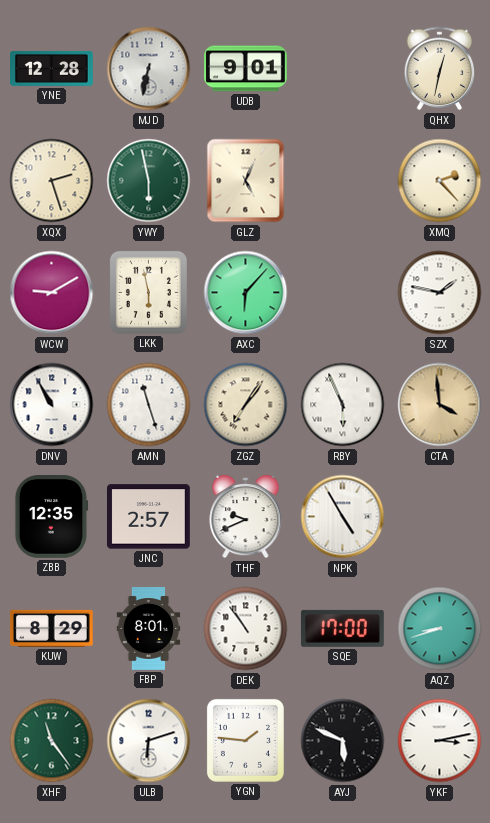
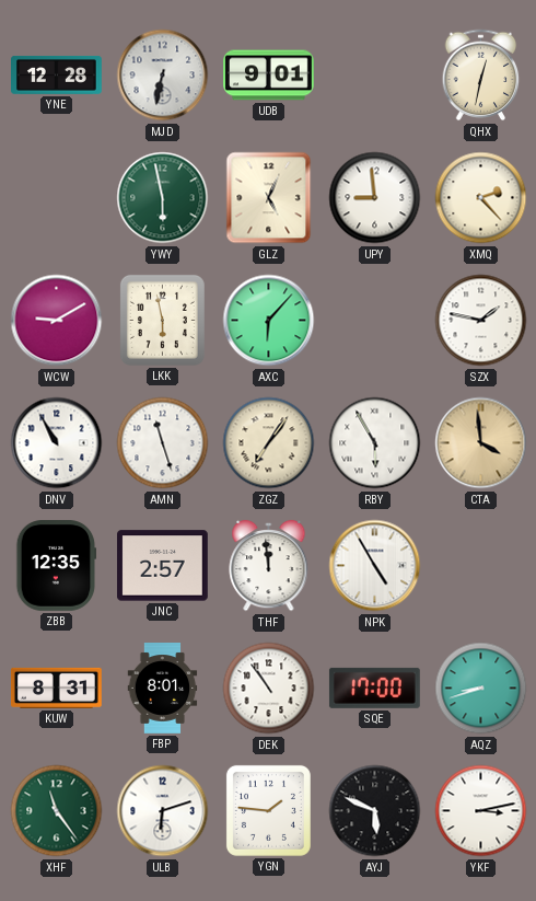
XQX: 2:27 -> none
UPY: none -> 8:59
RBY: 5:56 -> 5:55
THF: 9:41 -> 11:59
KUW: 8:29 -> 8:31
